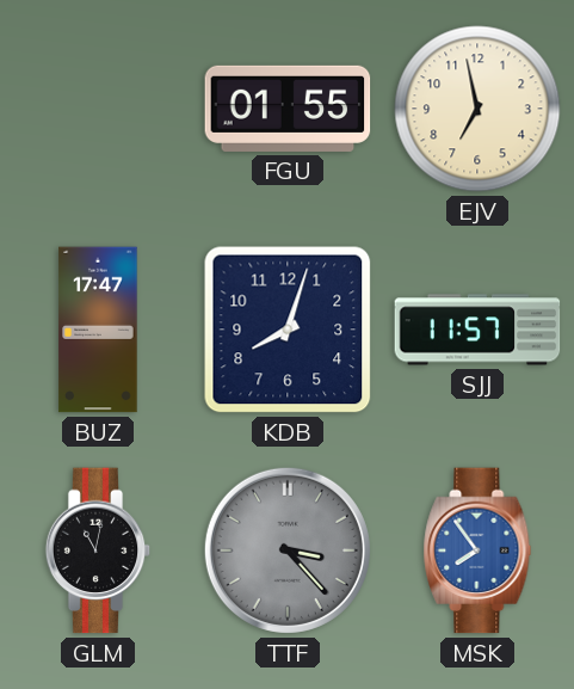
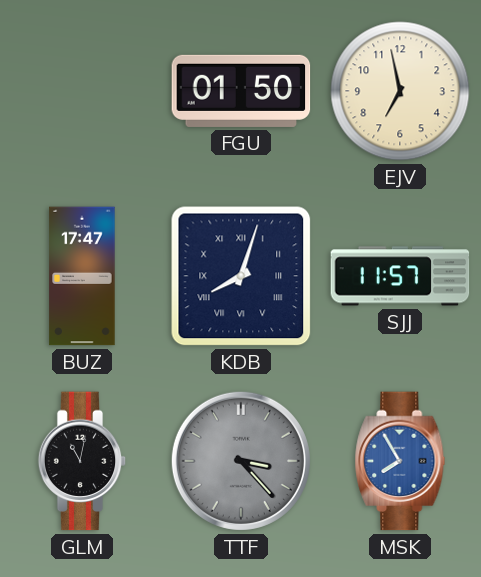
FGU: 01:55 -> 01:50
KDB numerals: Arabic -> Roman
MSK: 7:54 -> 7:55
